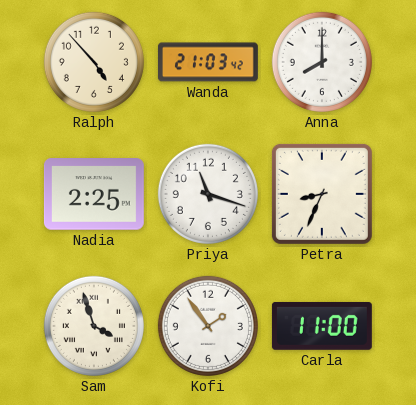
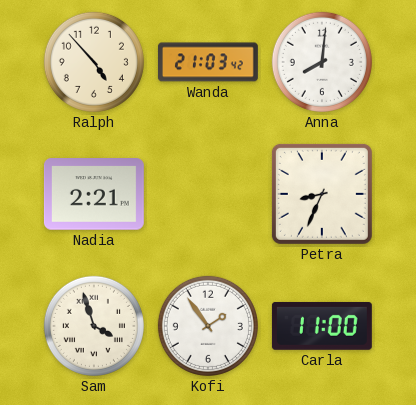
Anna: 8:00 -> 8:01
Nadia: 2:25 -> 2:21
Priya: 11:18 -> none
